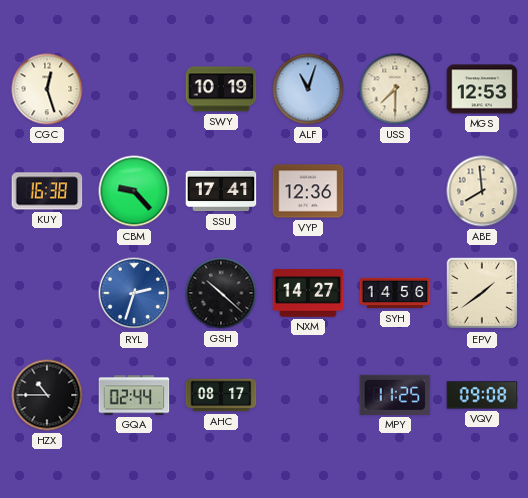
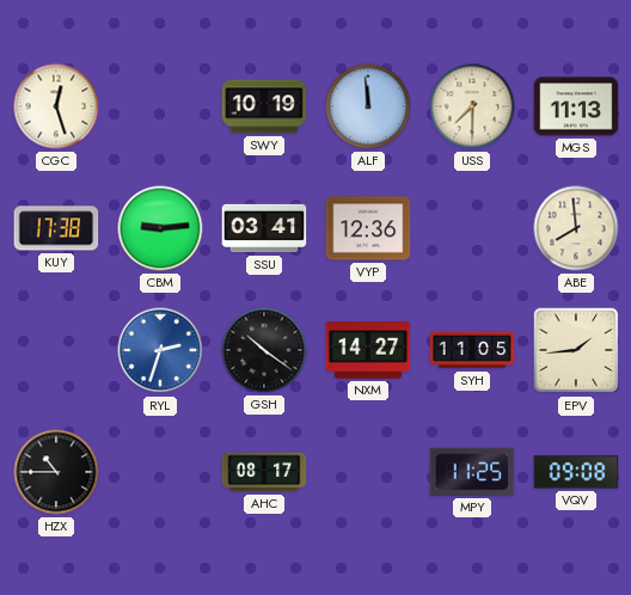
ALF: 11:03 -> 11:59
MGS: 12:53 -> 11:13
KUY: 16:38 -> 17:38
CBM: 9:23 -> 9:14
SSU: 17:41 -> 03:41
GSH: 10:22 -> 10:21
SYH: 14:56 -> 11:05
EPV: 1:39 -> 1:44
GQA: 02:44 -> none
